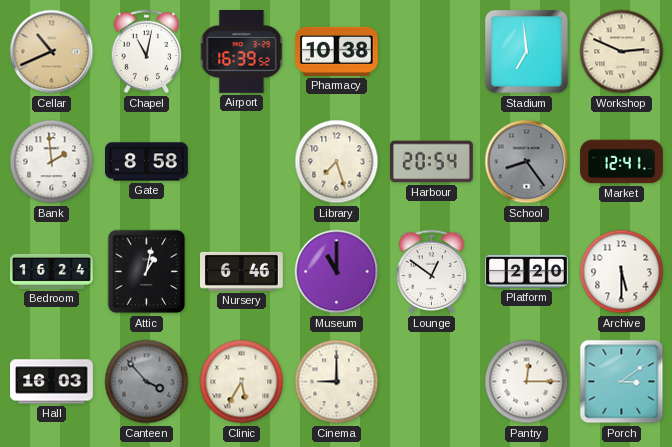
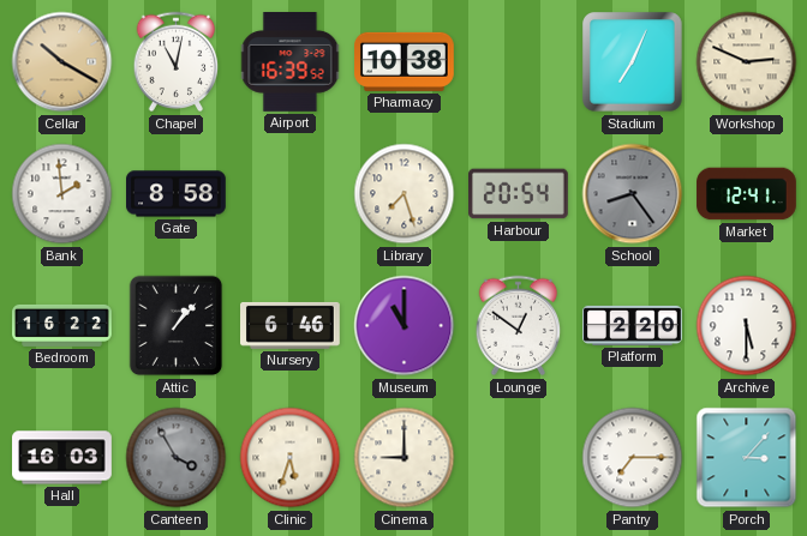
Cellar: 10:41 -> 10:20
Stadium: 6:59 -> 7:04
Bedroom: 16:24 -> 16:22
Attic: 1:02 -> 1:07
Canteen: 3:53 -> 3:55
Clinic: 5:35 -> 5:33
Pantry: 12:15 -> 7:15
Porch: 3:09 -> 3:07
